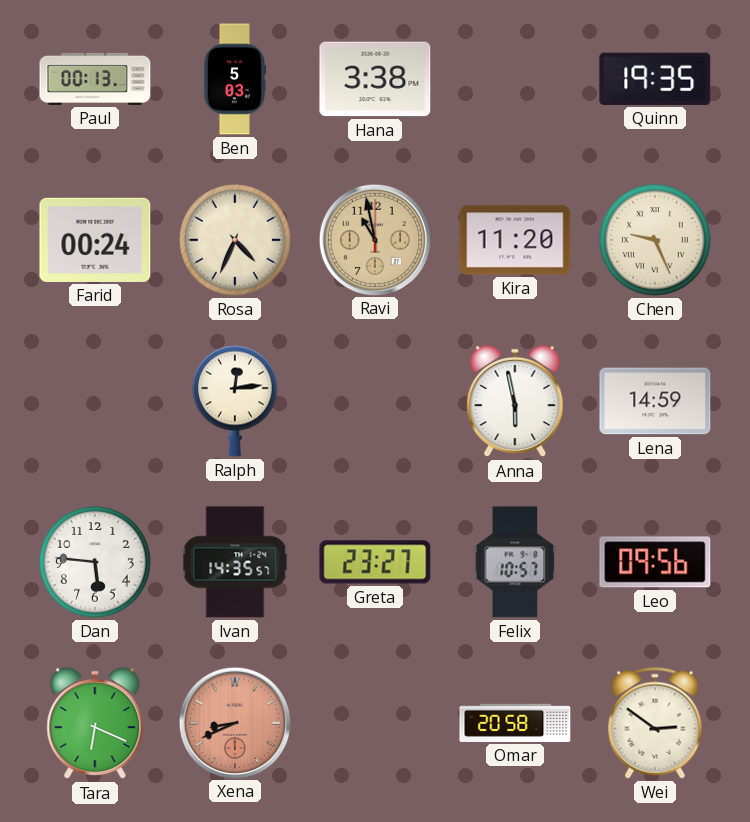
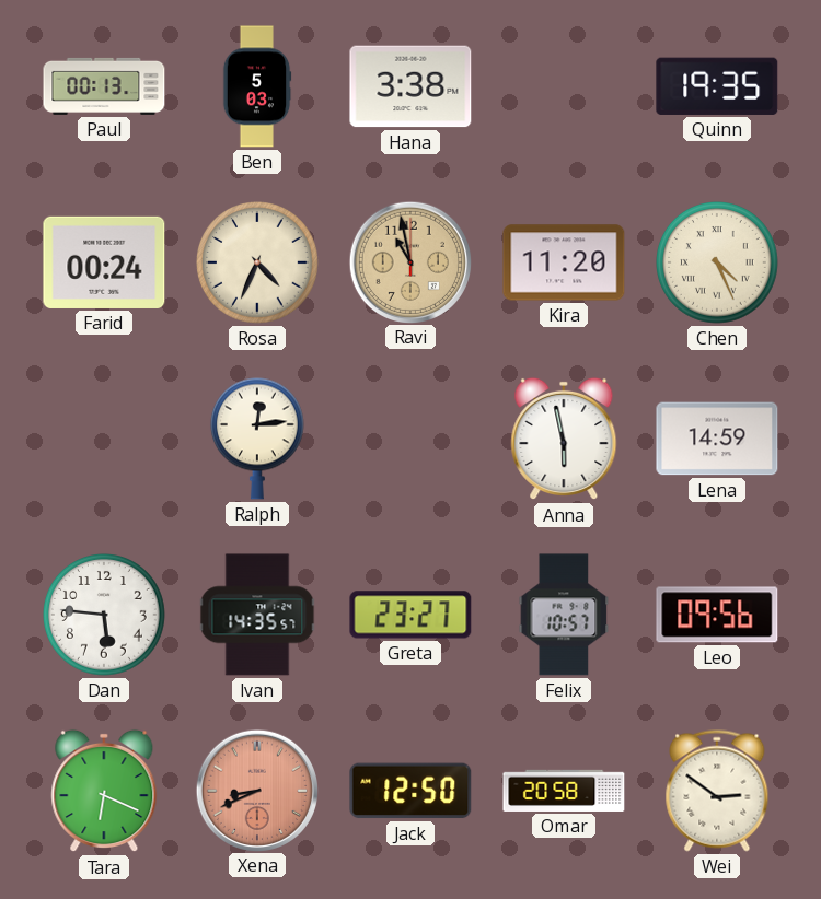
Chen: 9:26 -> 4:26
Jack: none -> 12:50
